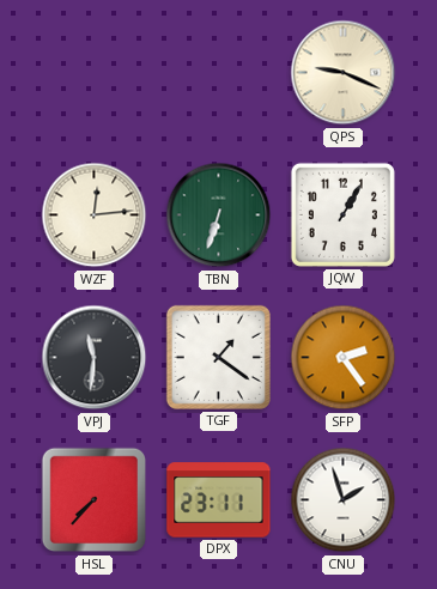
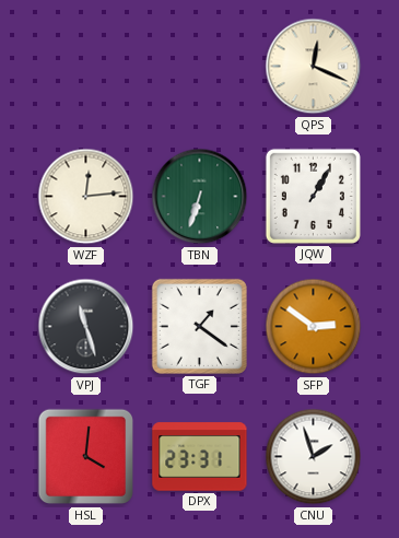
QPS: 9:19 -> 12:19
VPJ: 11:31 -> 11:27
SFP: 2:24 -> 2:51
HSL: 7:37 -> 4:01
DPX: 23:11 -> 23:31
